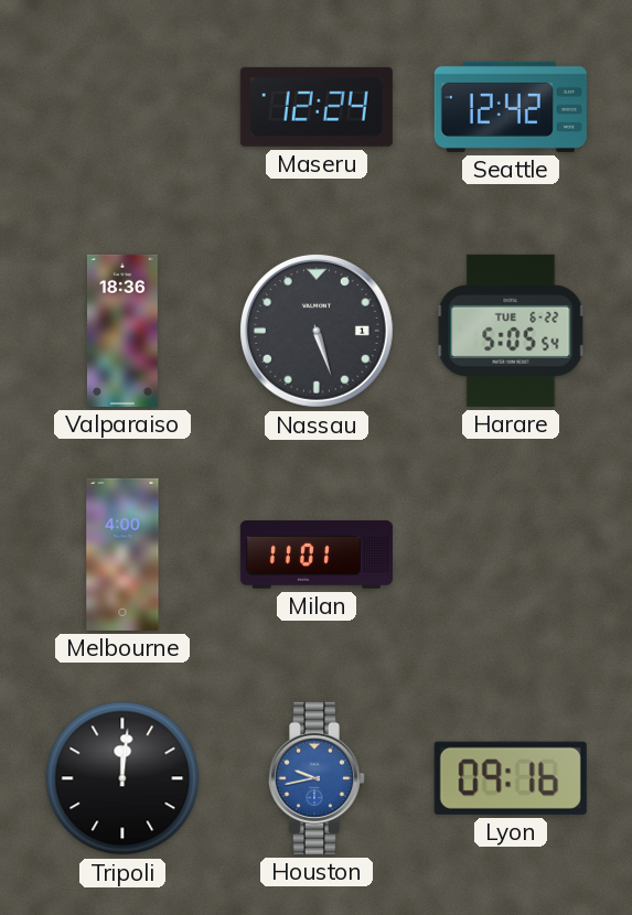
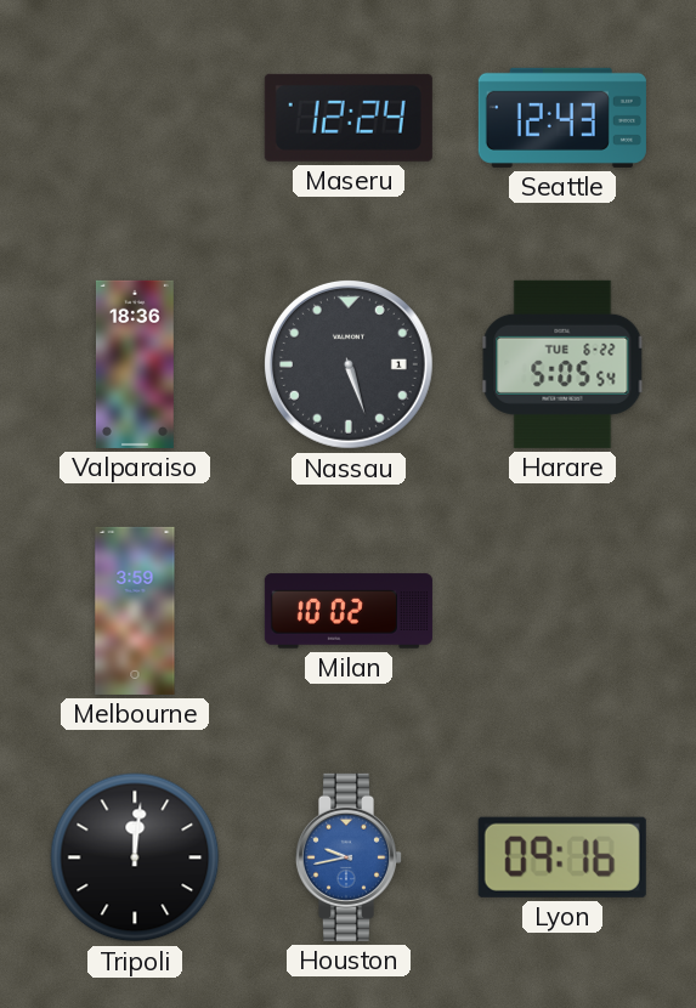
Seattle: 12:42 -> 12:43
Melbourne: 4:00 -> 3:59
Milan: 11:01 -> 10:02
